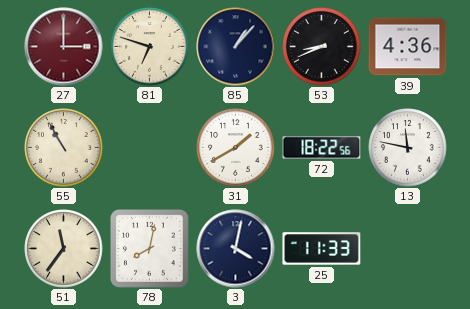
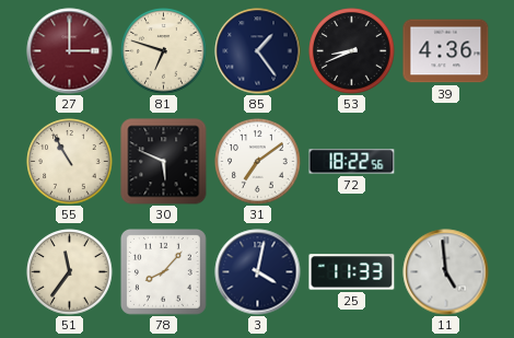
85: 1:07 -> 1:24
30: none -> 5:49
31: 1:40 -> 7:09
13: 11:47 -> none
78: 8:02 -> 8:07
11: none -> 4:59
